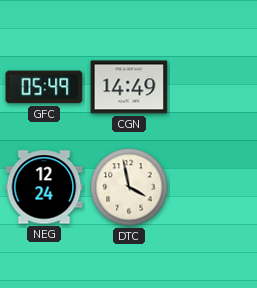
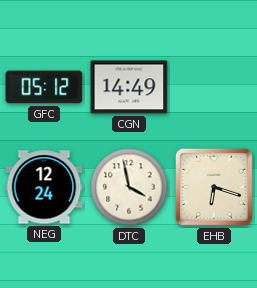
GFC: 05:49 -> 05:12
EHB: none -> 6:18
